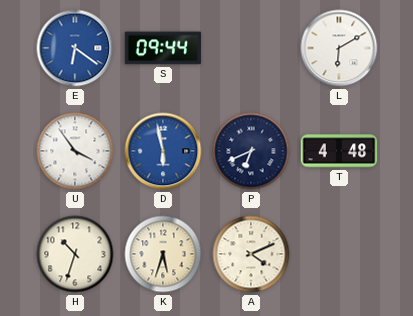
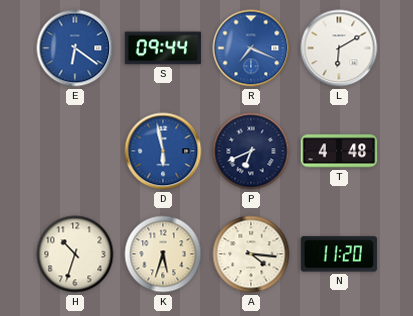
R: none -> 7:19
U: 3:54 -> none
A: 4:11 -> 4:16
N: none -> 11:20
